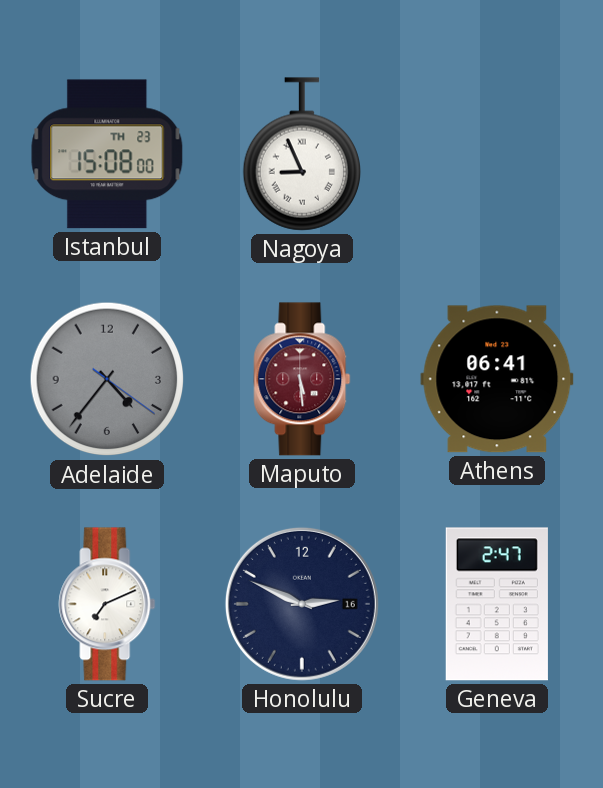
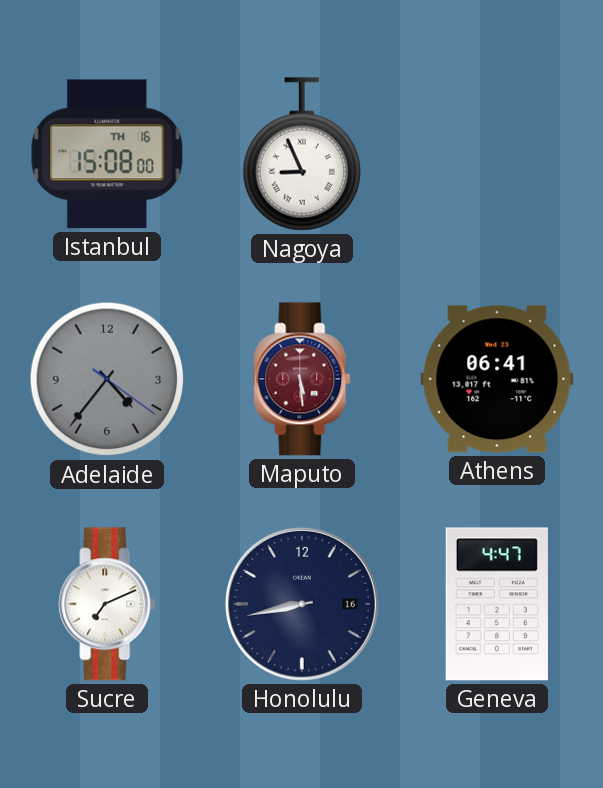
Istanbul date: TH 23 -> TH 16
Honolulu: 2:49 -> 8:43
Geneva: 2:47 -> 4:47
